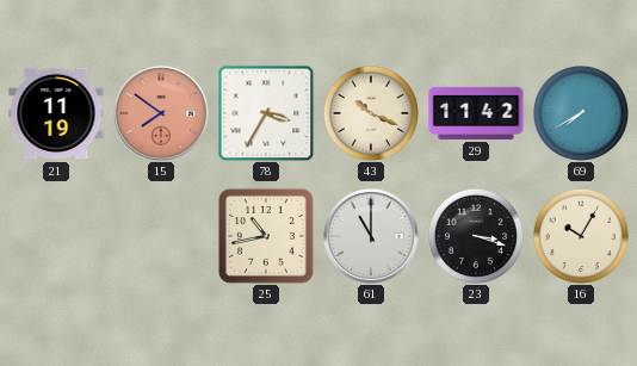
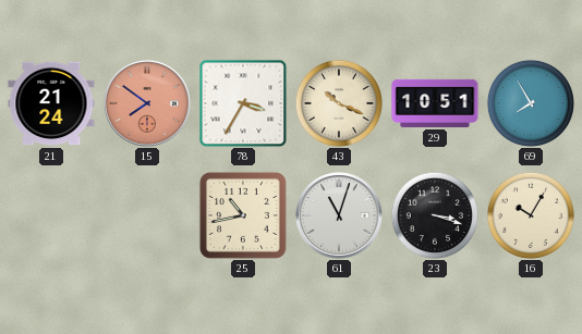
21: 11:19 -> 21:24
29: 11:42 -> 10:51
69: 7:40 -> 7:55
61: 11:00 -> 11:03
